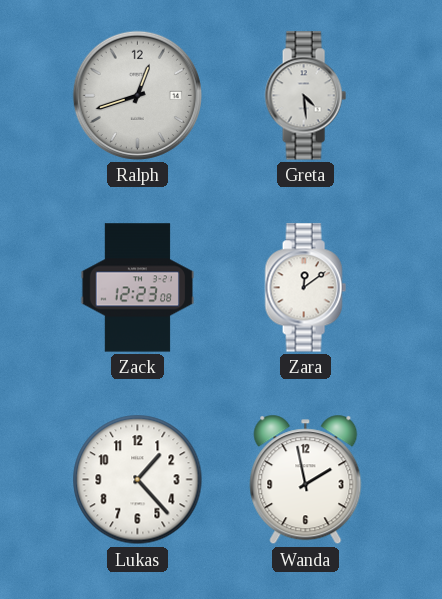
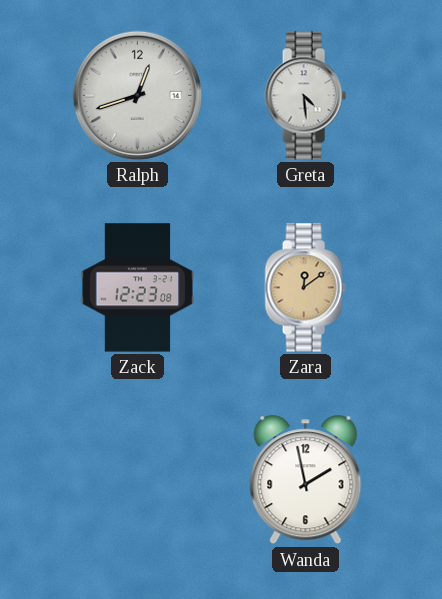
Zara dial: white -> champagne
Lukas: 1:23 -> none
